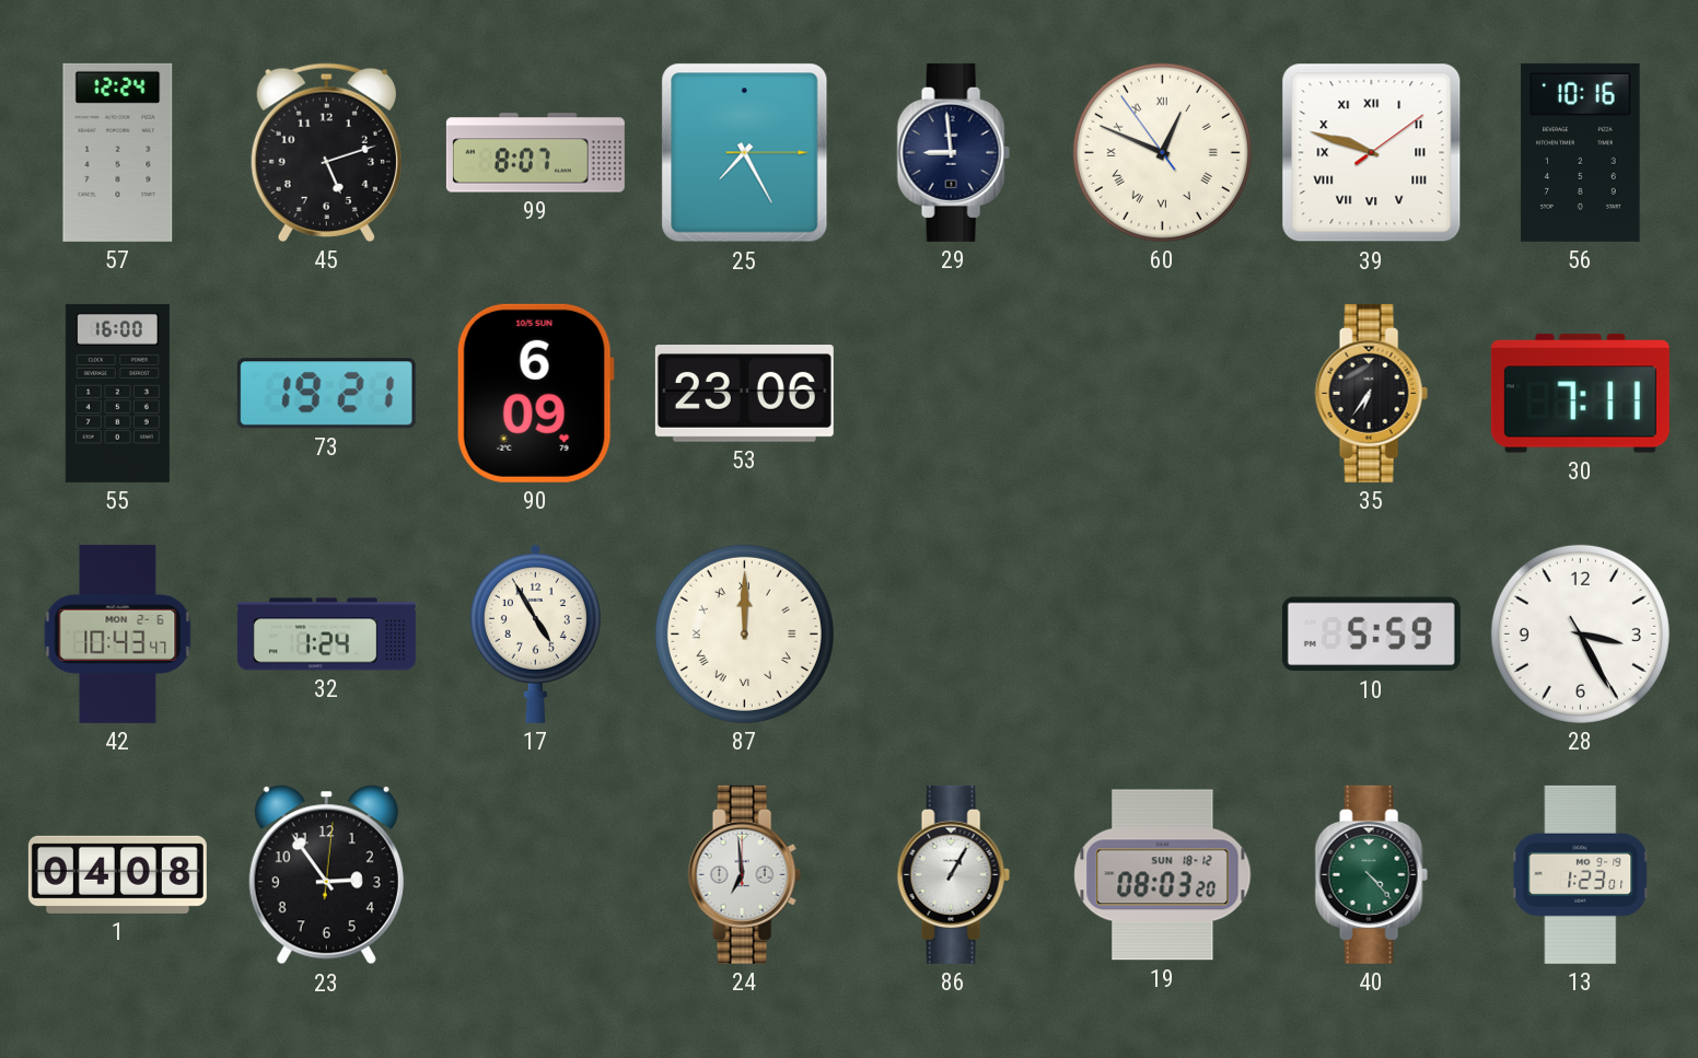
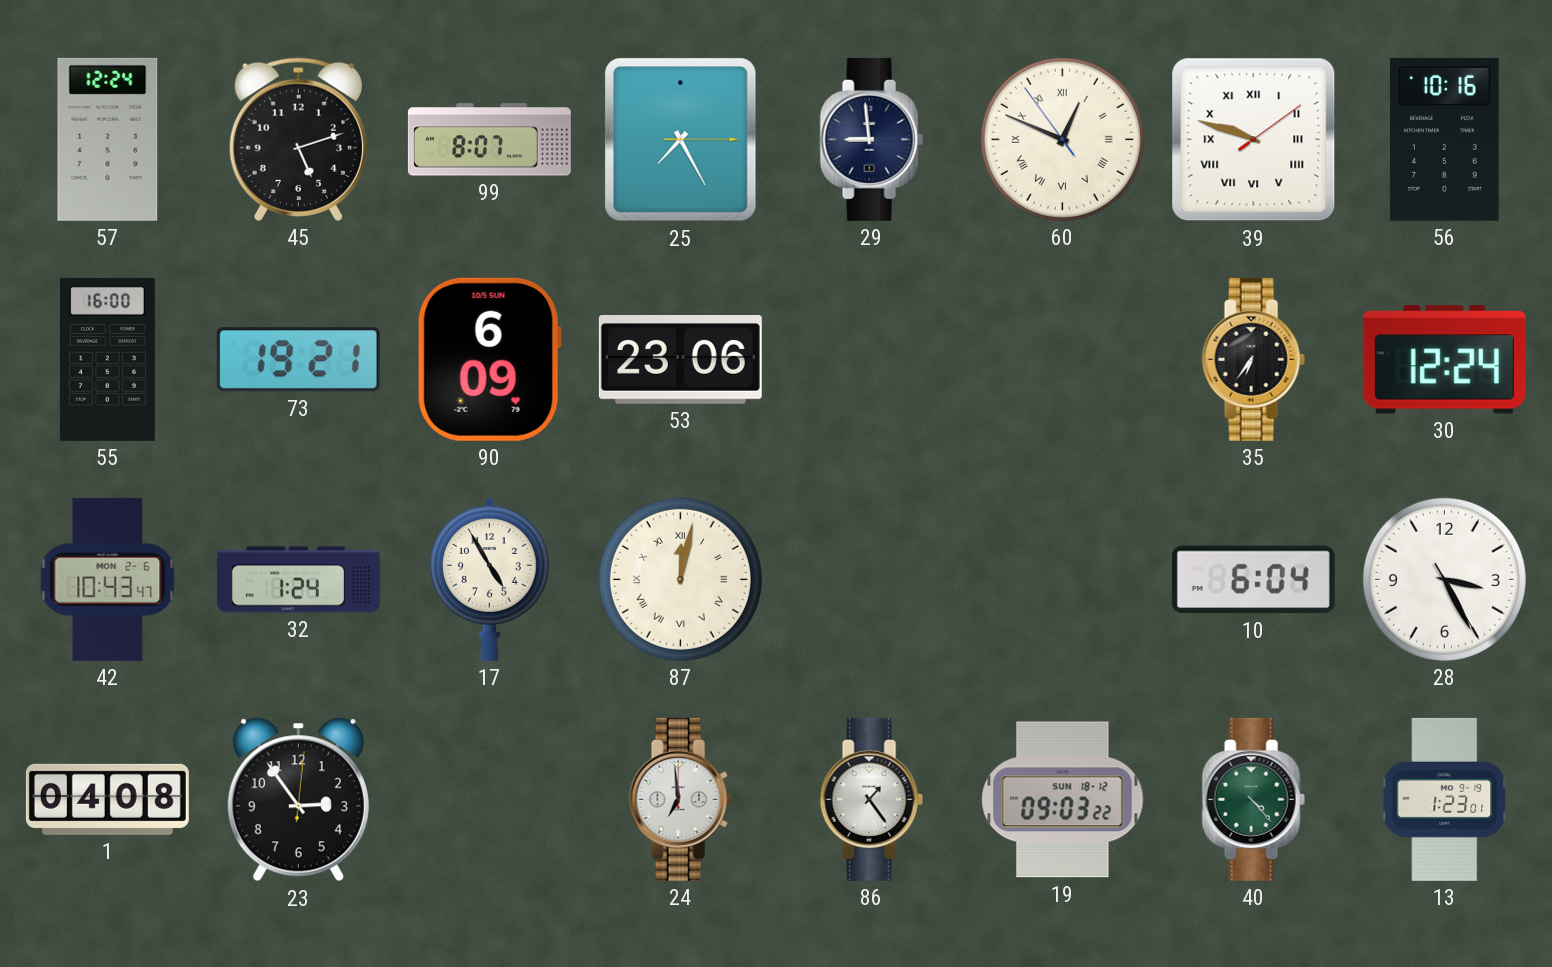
30: 7:11 -> 12:24
87: 12:00 -> 12:02
10: 5:59 -> 6:04
86: 1:05 -> 1:24
19: 08:03 -> 09:03
